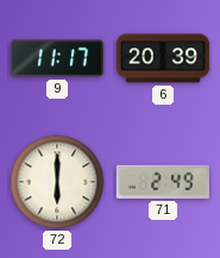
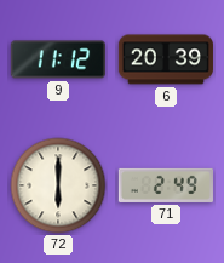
9: 11:17 -> 11:12
